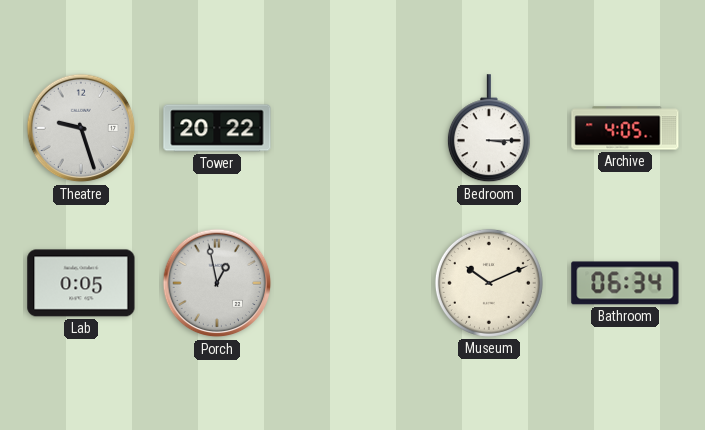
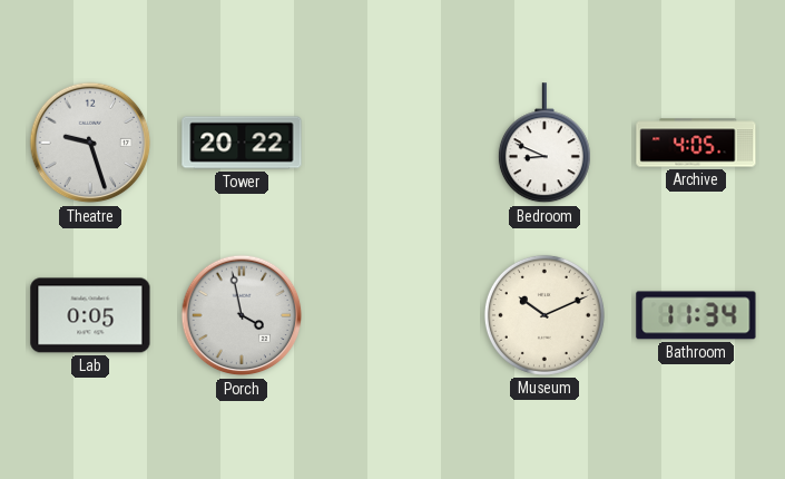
Bedroom: 3:15 -> 8:49
Porch: 12:58 -> 3:58
Bathroom: 06:34 -> 11:34
